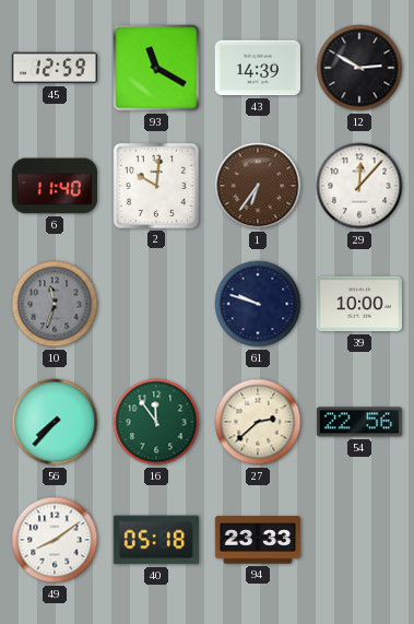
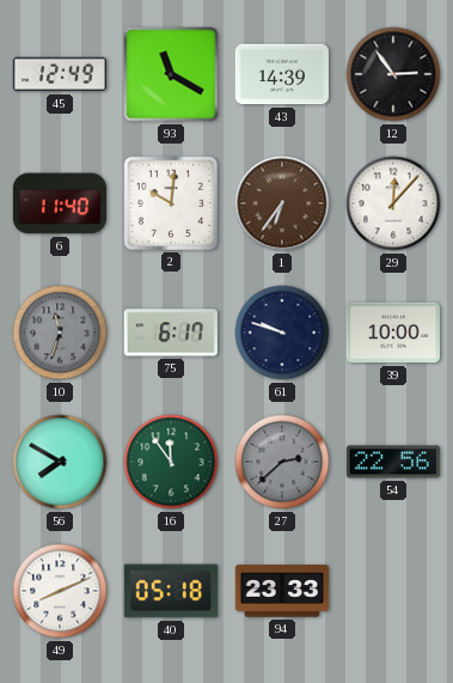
45: 12:59 -> 12:49
12: 2:50 -> 2:54
75: none -> 6:17
56: 7:37 -> 7:50
27 dial: cream -> grey
49: 8:09 -> 8:11
